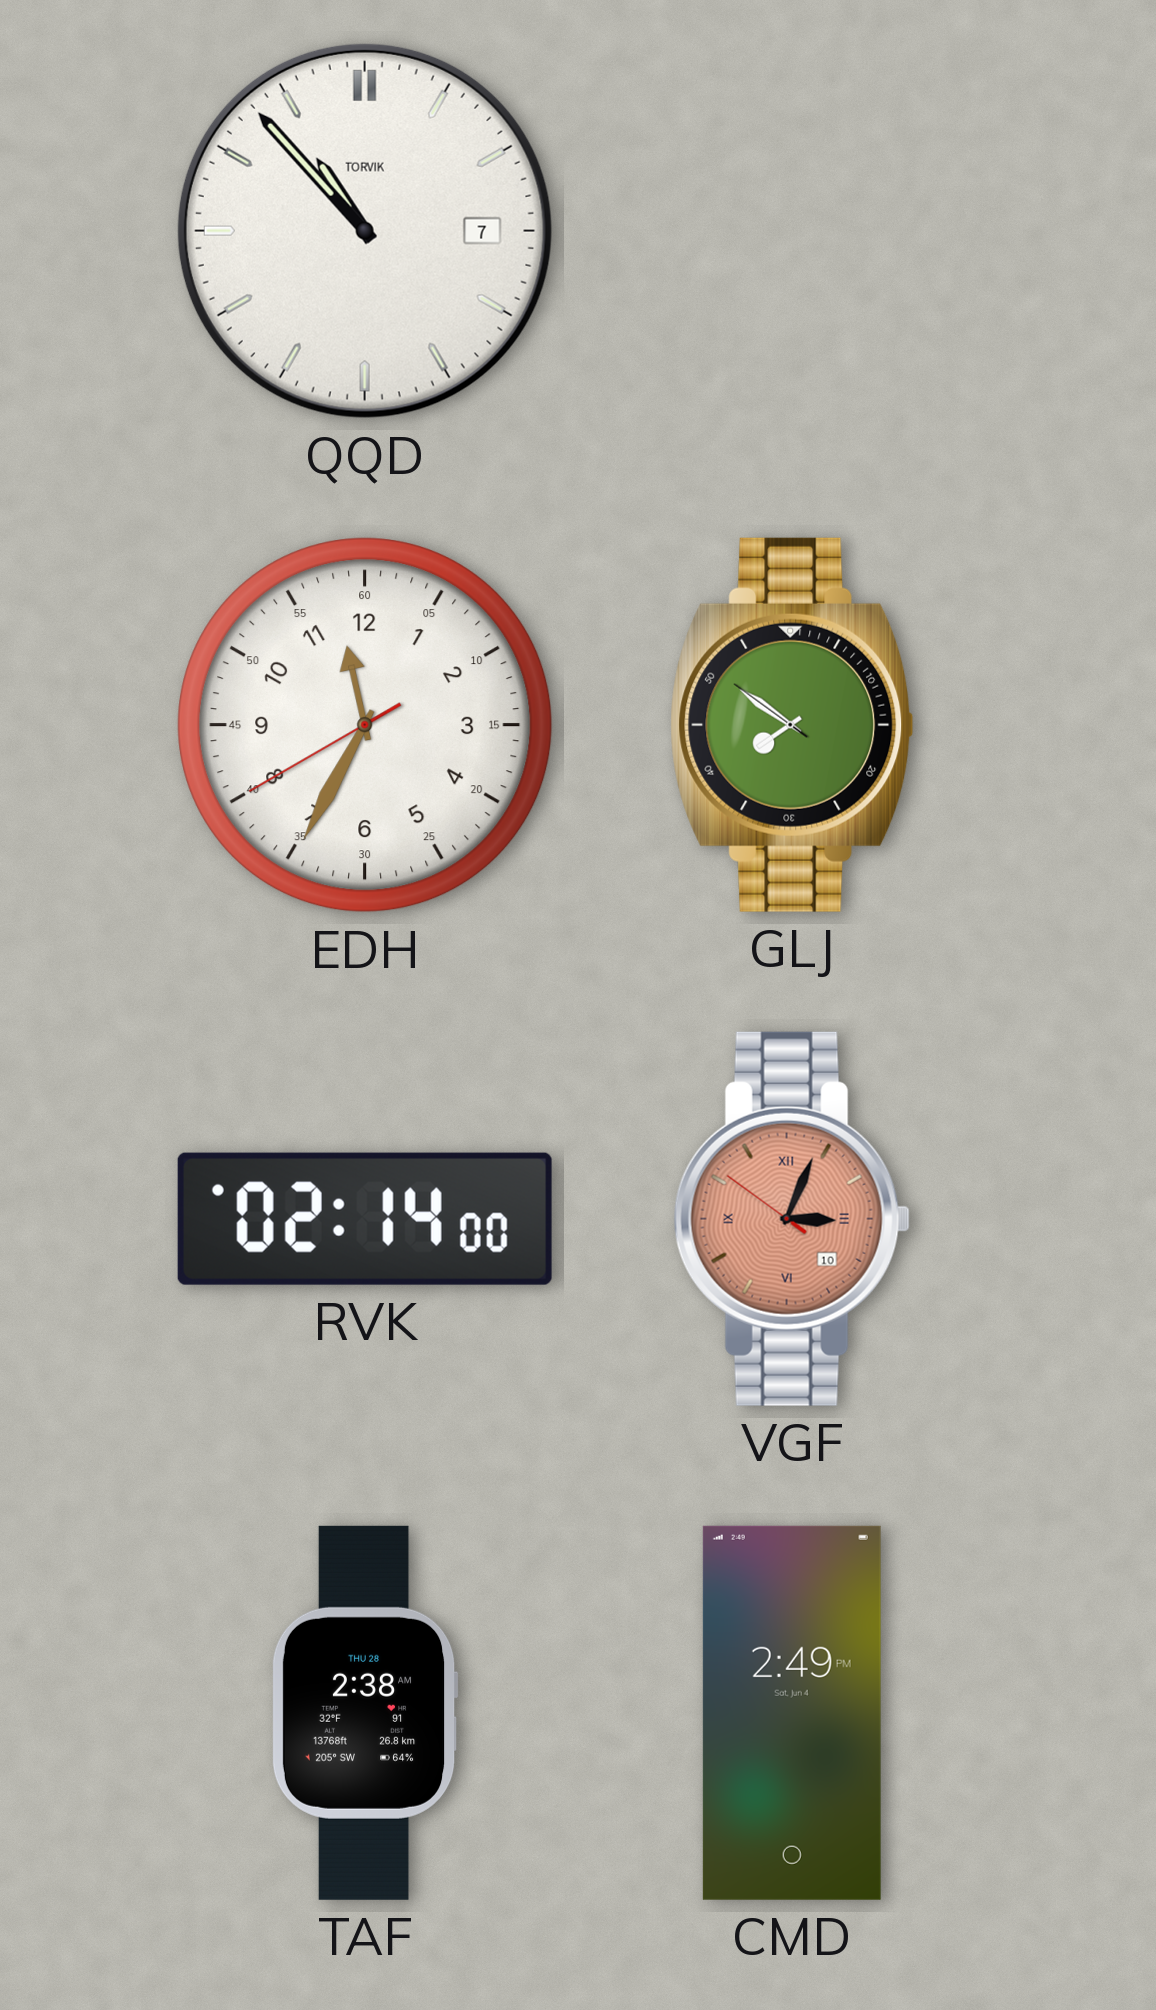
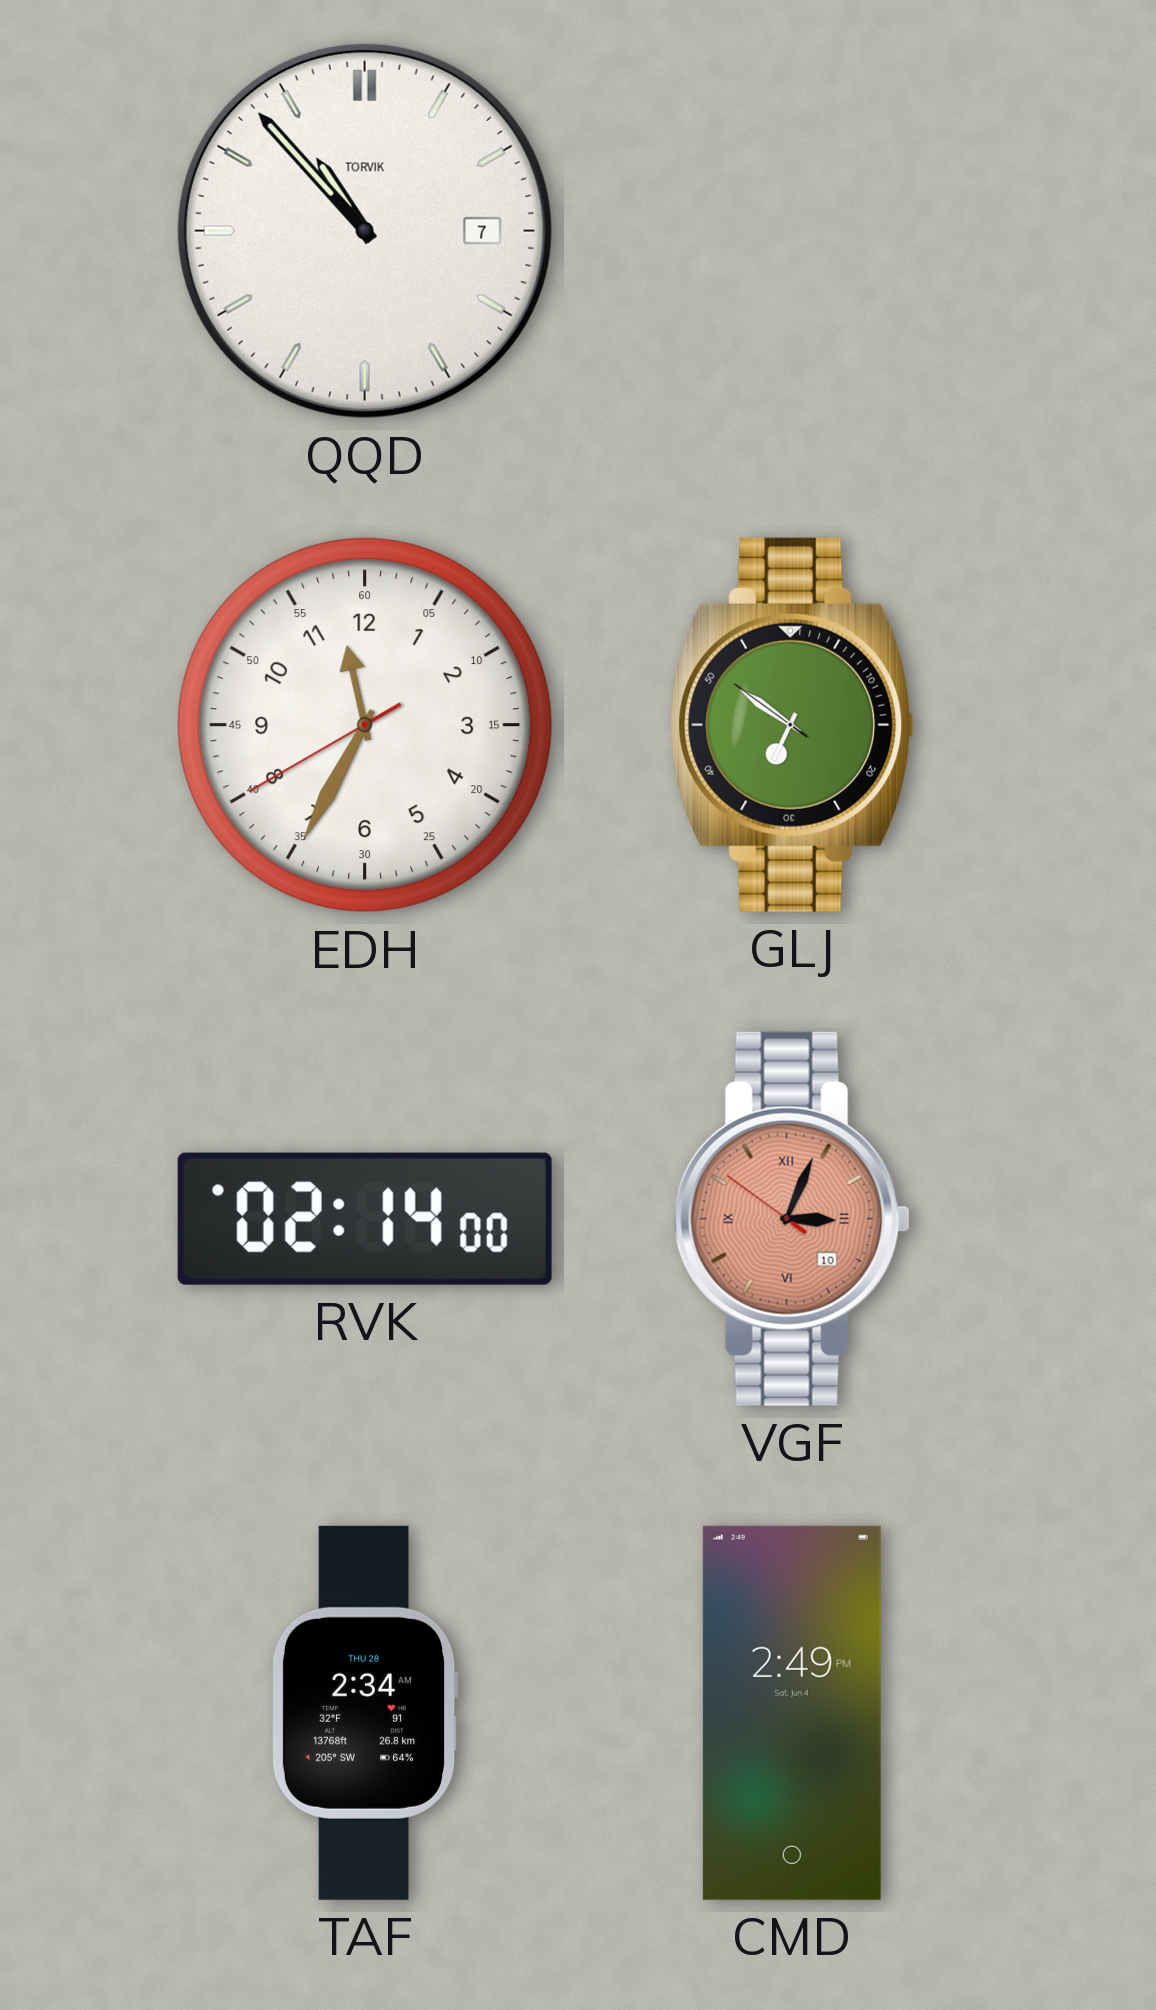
GLJ: 7:50 -> 6:50
TAF: 2:38 -> 2:34
